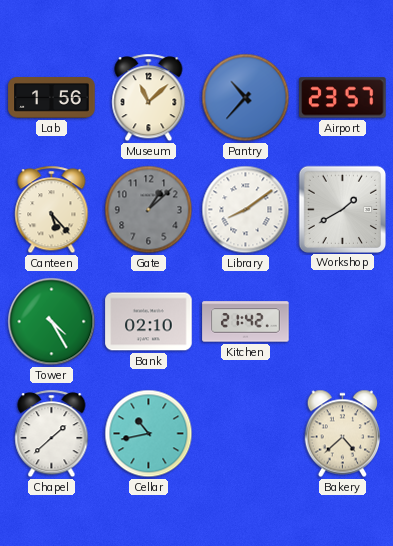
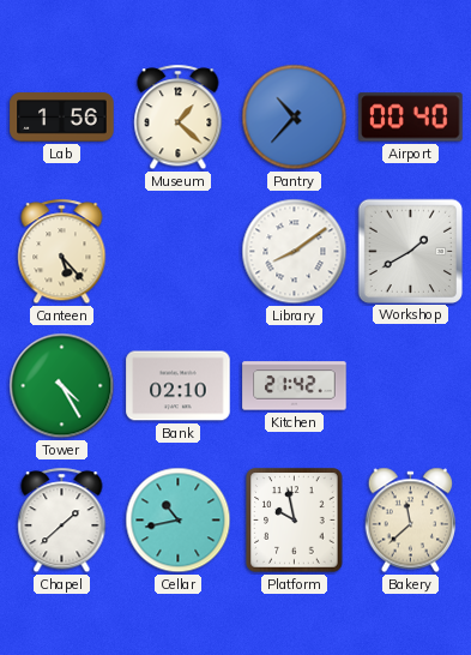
Museum: 11:08 -> 1:22
Airport: 23:57 -> 00:40
Gate: 1:08 -> none
Platform: none -> 9:58
Bakery: 4:38 -> 11:38
